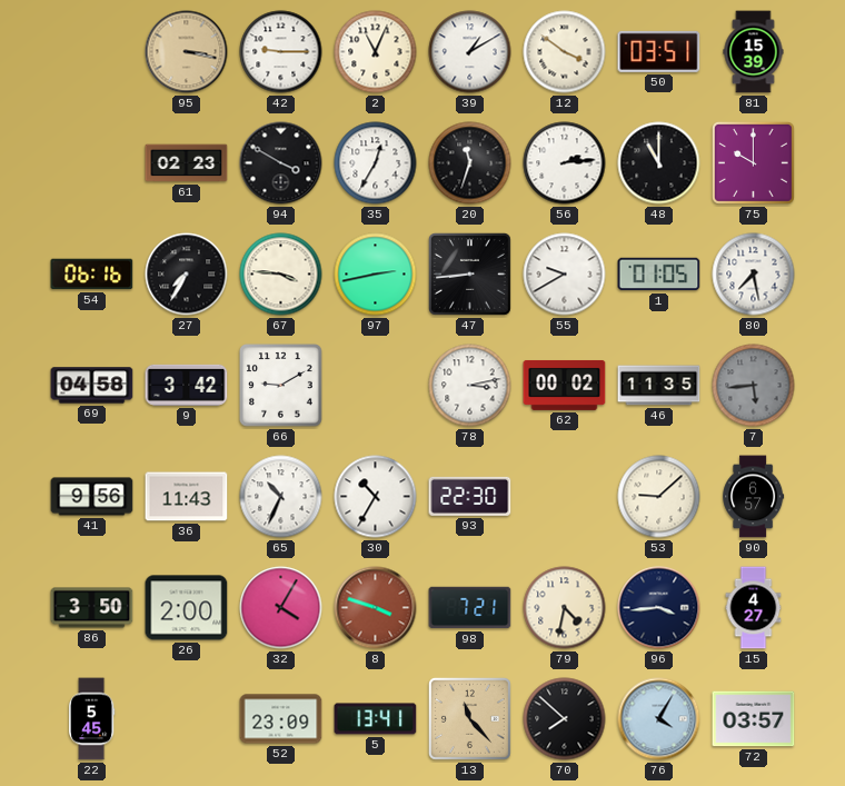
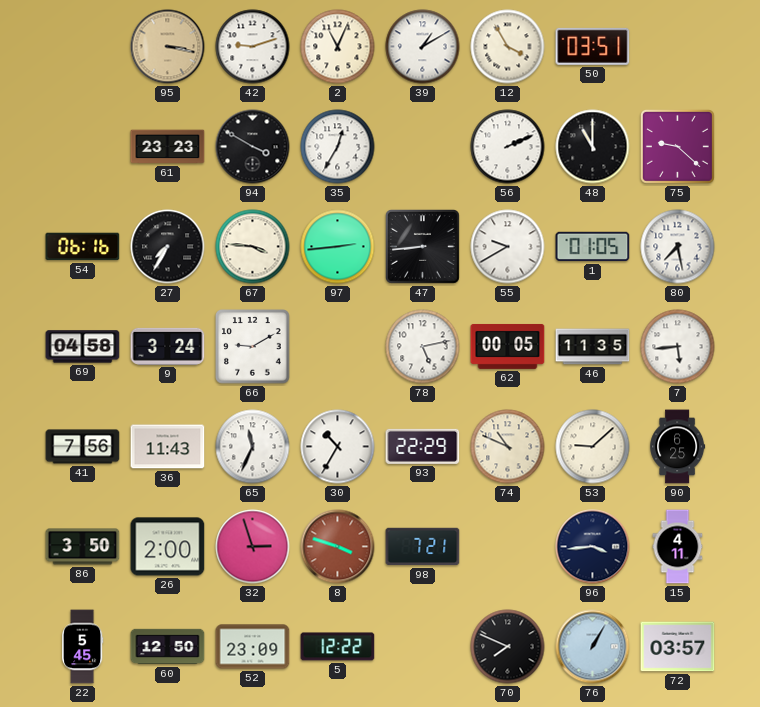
42: 9:15 -> 9:12
12: 3:51 -> 3:55
81: 15:39 -> none
61: 02:23 -> 23:23
20: 11:33 -> none
56: 2:14 -> 2:11
75: 10:00 -> 9:22
97: 2:43 -> 2:44
9: 3:42 -> 3:24
78: 3:13 -> 5:13
62: 00:02 -> 00:05
7 dial: grey -> white
41: 9:56 -> 7:56
65: 10:34 -> 11:34
93: 22:30 -> 22:29
74: none -> 10:49
90: 6:57 -> 6:25
32: 4:05 -> 2:57
79: 4:32 -> none
15: 4:27 -> 4:11
60: none -> 12:50
5: 13:41 -> 12:22
13: 11:23 -> none
70: 7:52 -> 7:49
76: 4:05 -> 1:05
